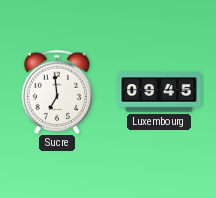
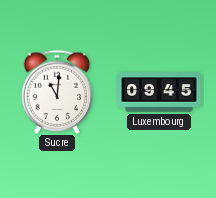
Sucre: 6:59 -> 11:01
